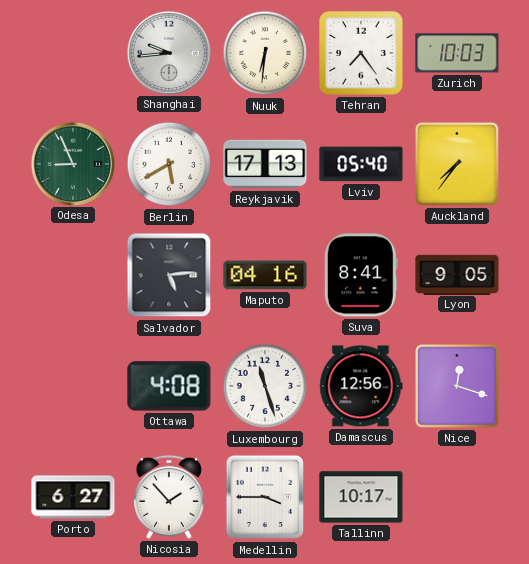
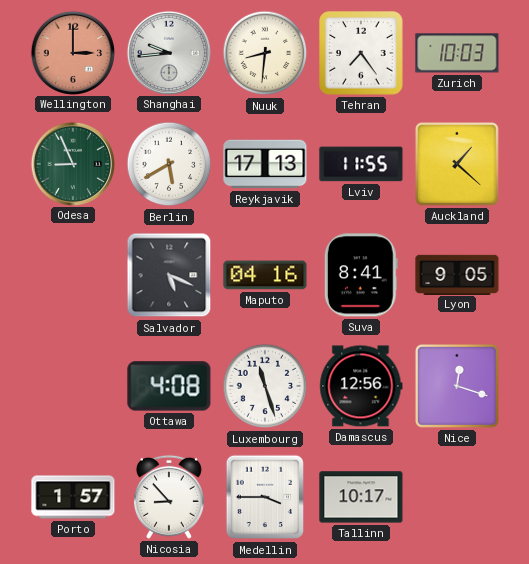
Wellington: none -> 3:00
Nuuk: 6:31 -> 8:31
Lviv: 05:40 -> 11:55
Auckland: 7:36 -> 1:22
Salvador: 5:14 -> 5:19
Porto: 6:27 -> 1:57
Nicosia: 1:53 -> 8:53
